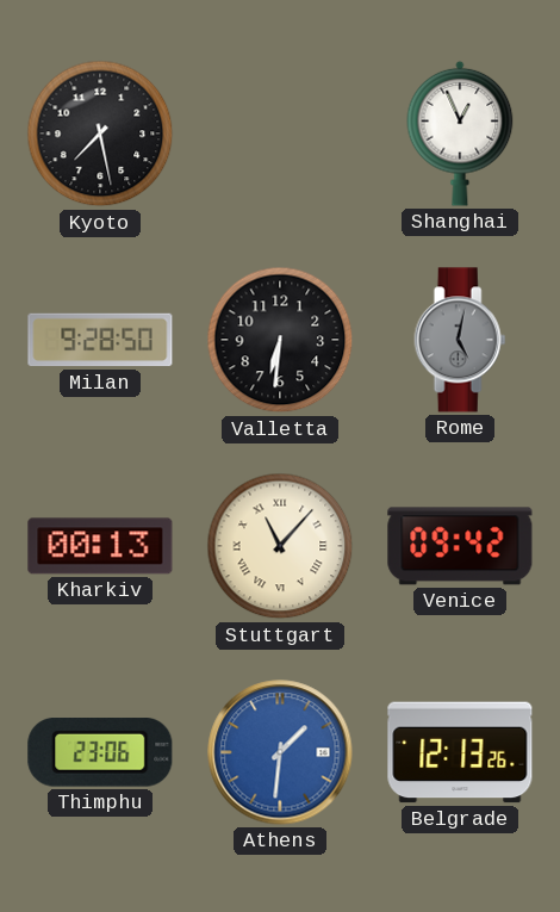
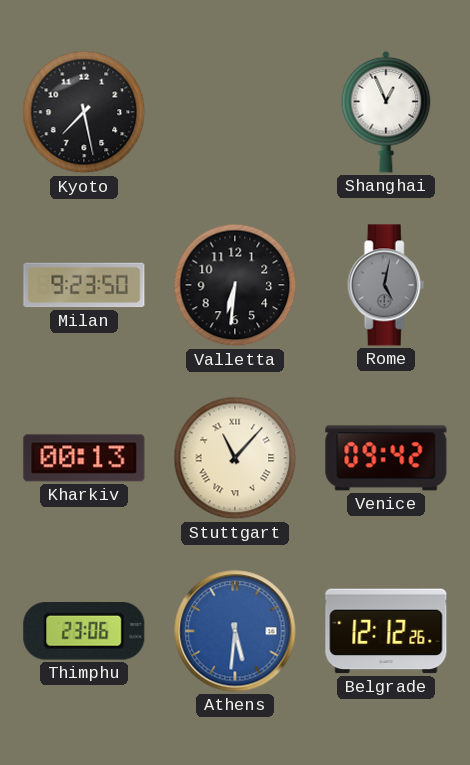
Milan: 9:28 -> 9:23
Athens: 1:31 -> 5:31
Belgrade: 12:13 -> 12:12
